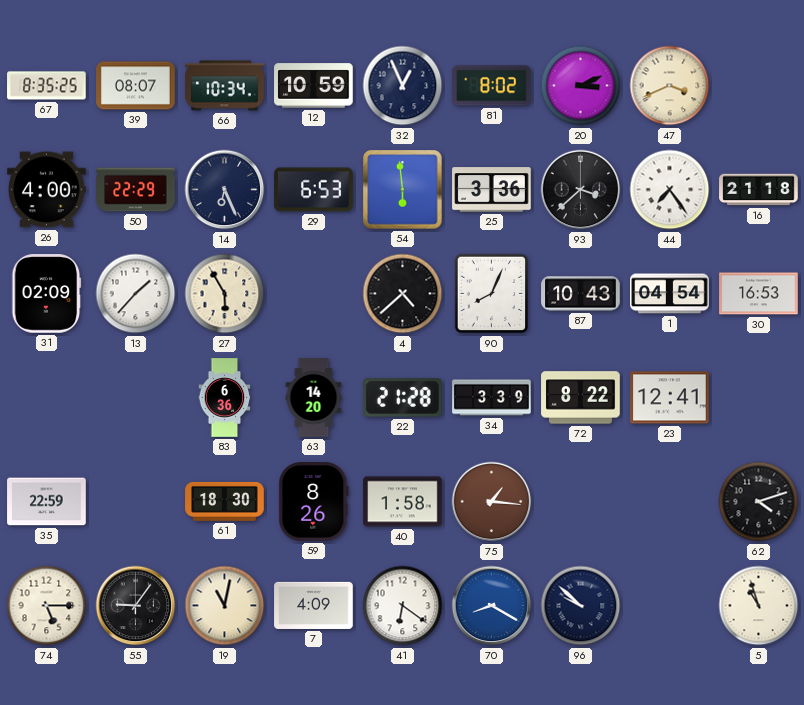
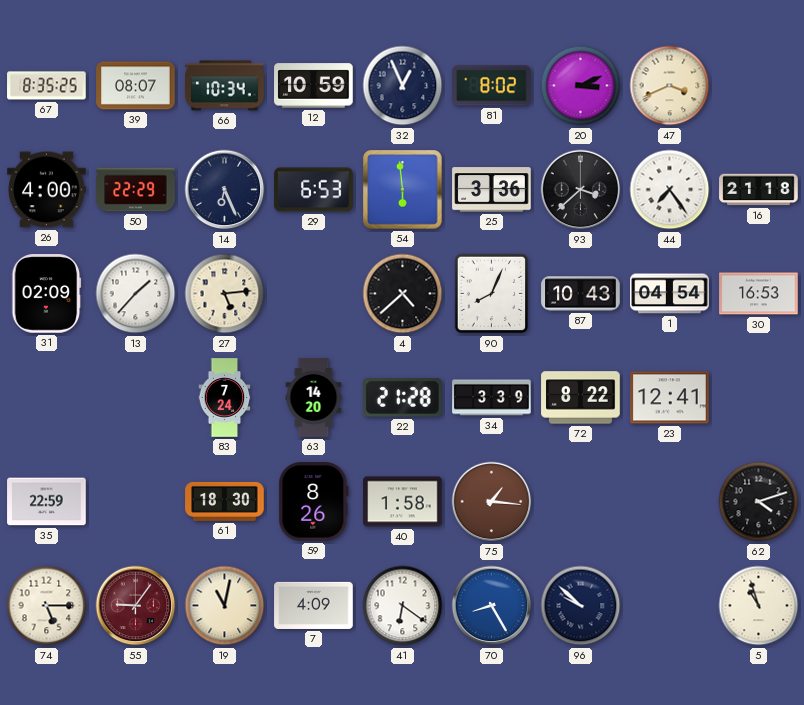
27: 5:55 -> 5:14
83: 6:36 -> 7:24
55 dial: black -> burgundy
70: 8:20 -> 8:25
